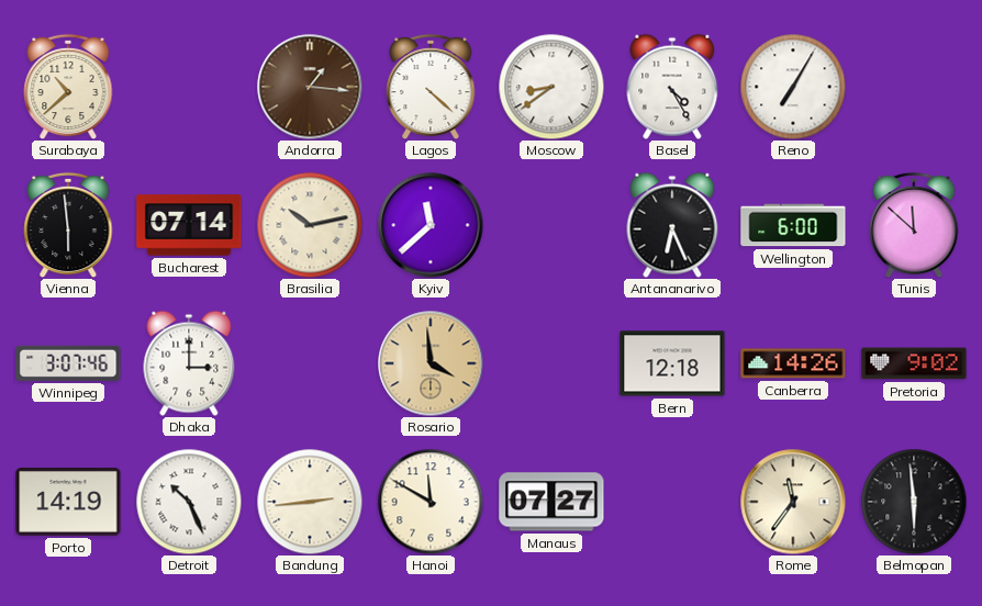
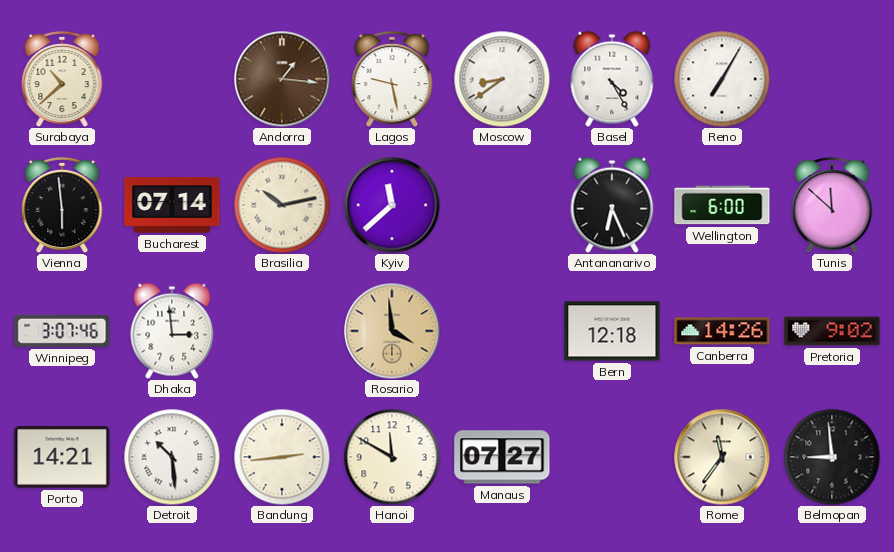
Lagos: 4:22 -> 9:28
Dhaka: 3:00 -> 2:59
Porto: 14:19 -> 14:21
Detroit: 10:26 -> 10:29
Belmopan: 5:59 -> 8:59
